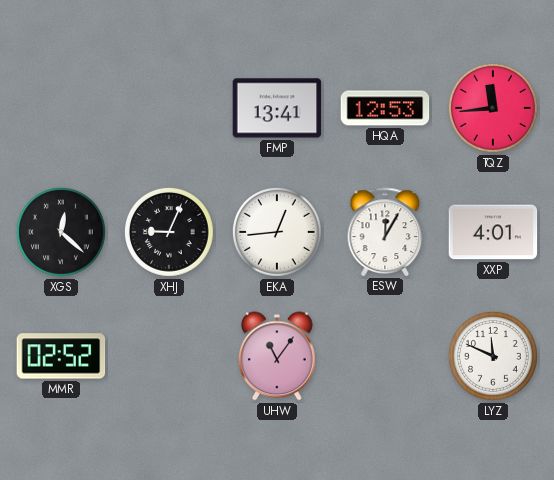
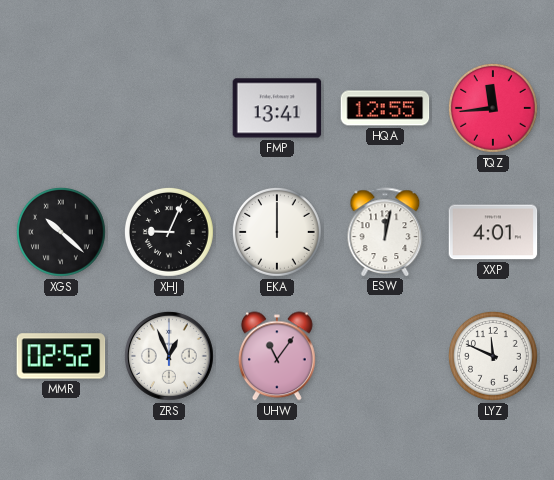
HQA: 12:53 -> 12:55
XGS: 12:22 -> 10:22
EKA: 12:44 -> 12:00
ESW: 12:05 -> 12:02
ZRS: none -> 12:56
